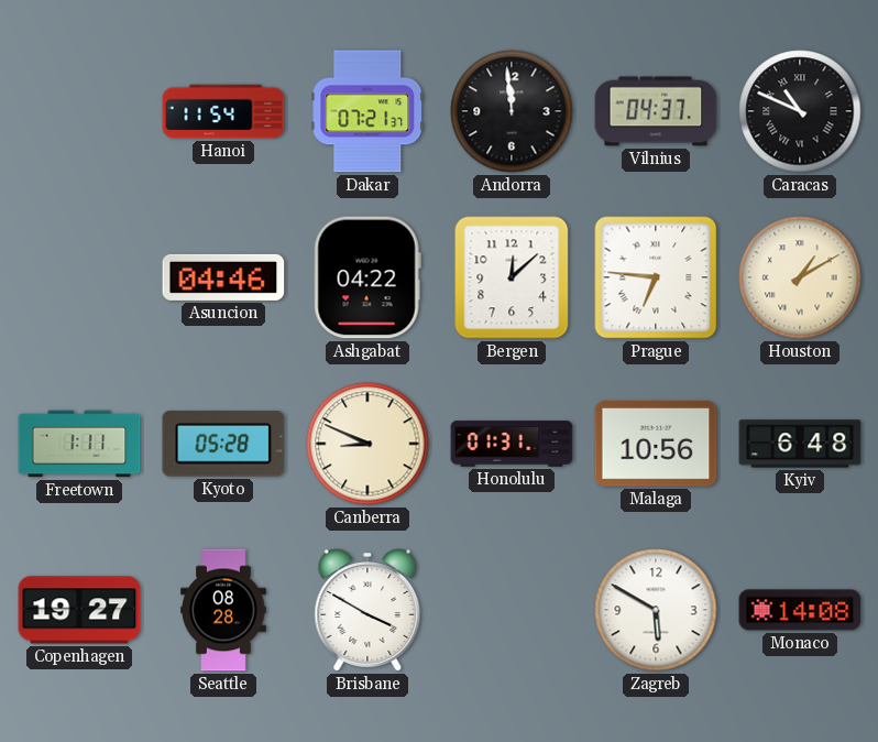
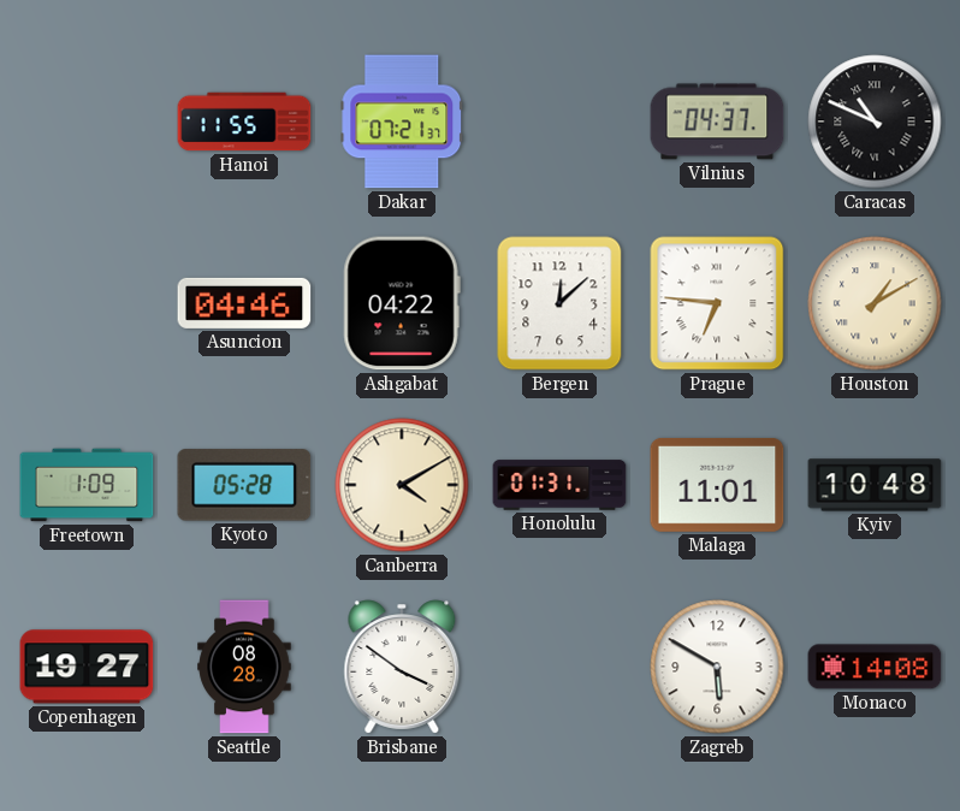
Hanoi: 11:54 -> 11:55
Andorra: 11:59 -> none
Freetown: 1:11 -> 1:09
Canberra: 8:49 -> 4:10
Malaga: 10:56 -> 11:01
Kyiv: 6:48 -> 10:48
Brisbane: 3:50 -> 3:51
